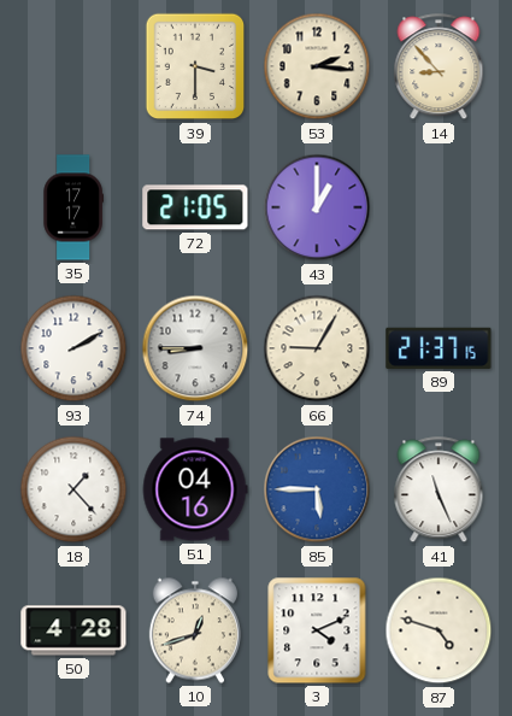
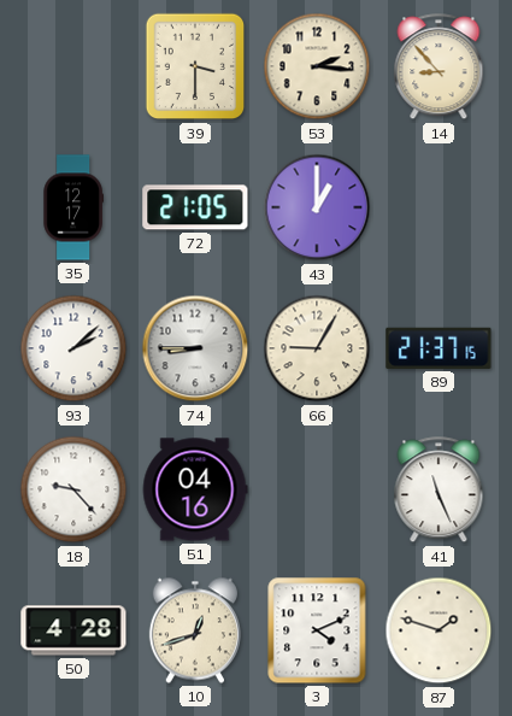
35: 17:17 -> 12:17
93: 2:10 -> 2:08
18: 1:23 -> 9:23
85: 5:45 -> none
87: 4:48 -> 1:48
